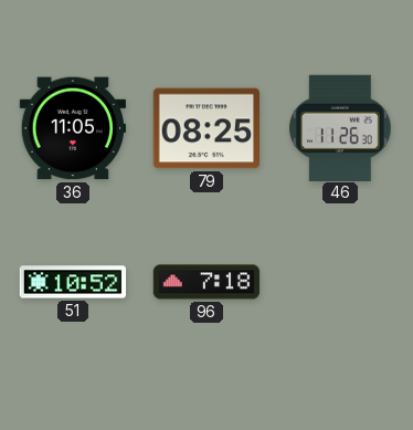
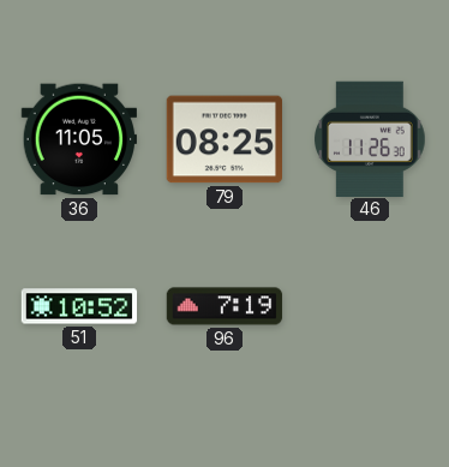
96: 7:18 -> 7:19
